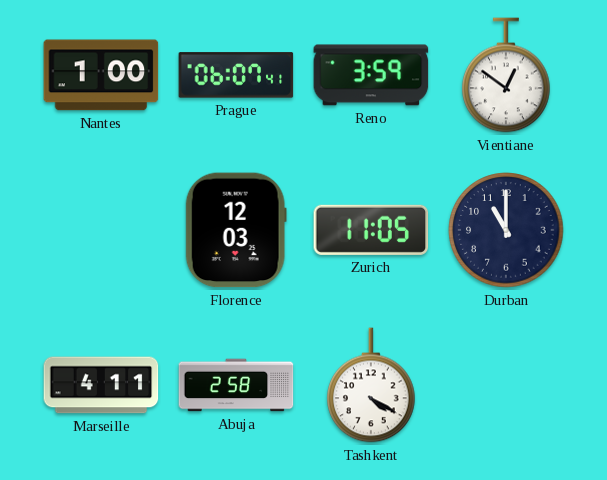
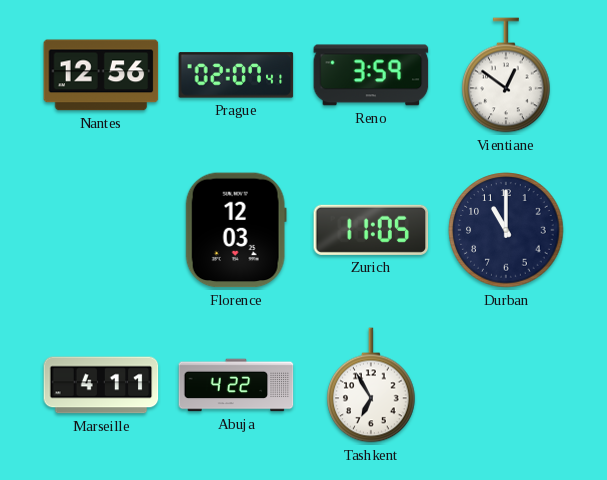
Nantes: 1:00 -> 12:56
Prague: 06:07 -> 02:07
Abuja: 2:58 -> 4:22
Tashkent: 4:20 -> 6:55
